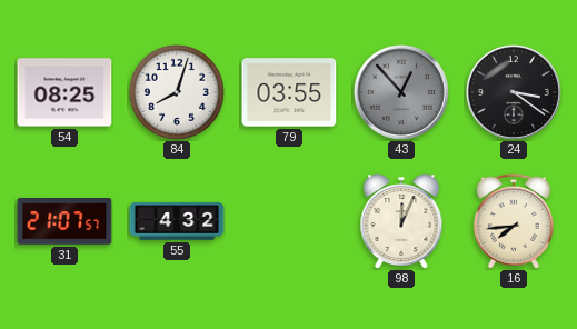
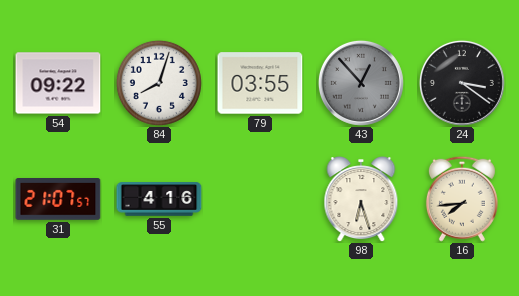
54: 08:25 -> 09:22
55: 4:32 -> 4:16
98: 12:04 -> 6:27
